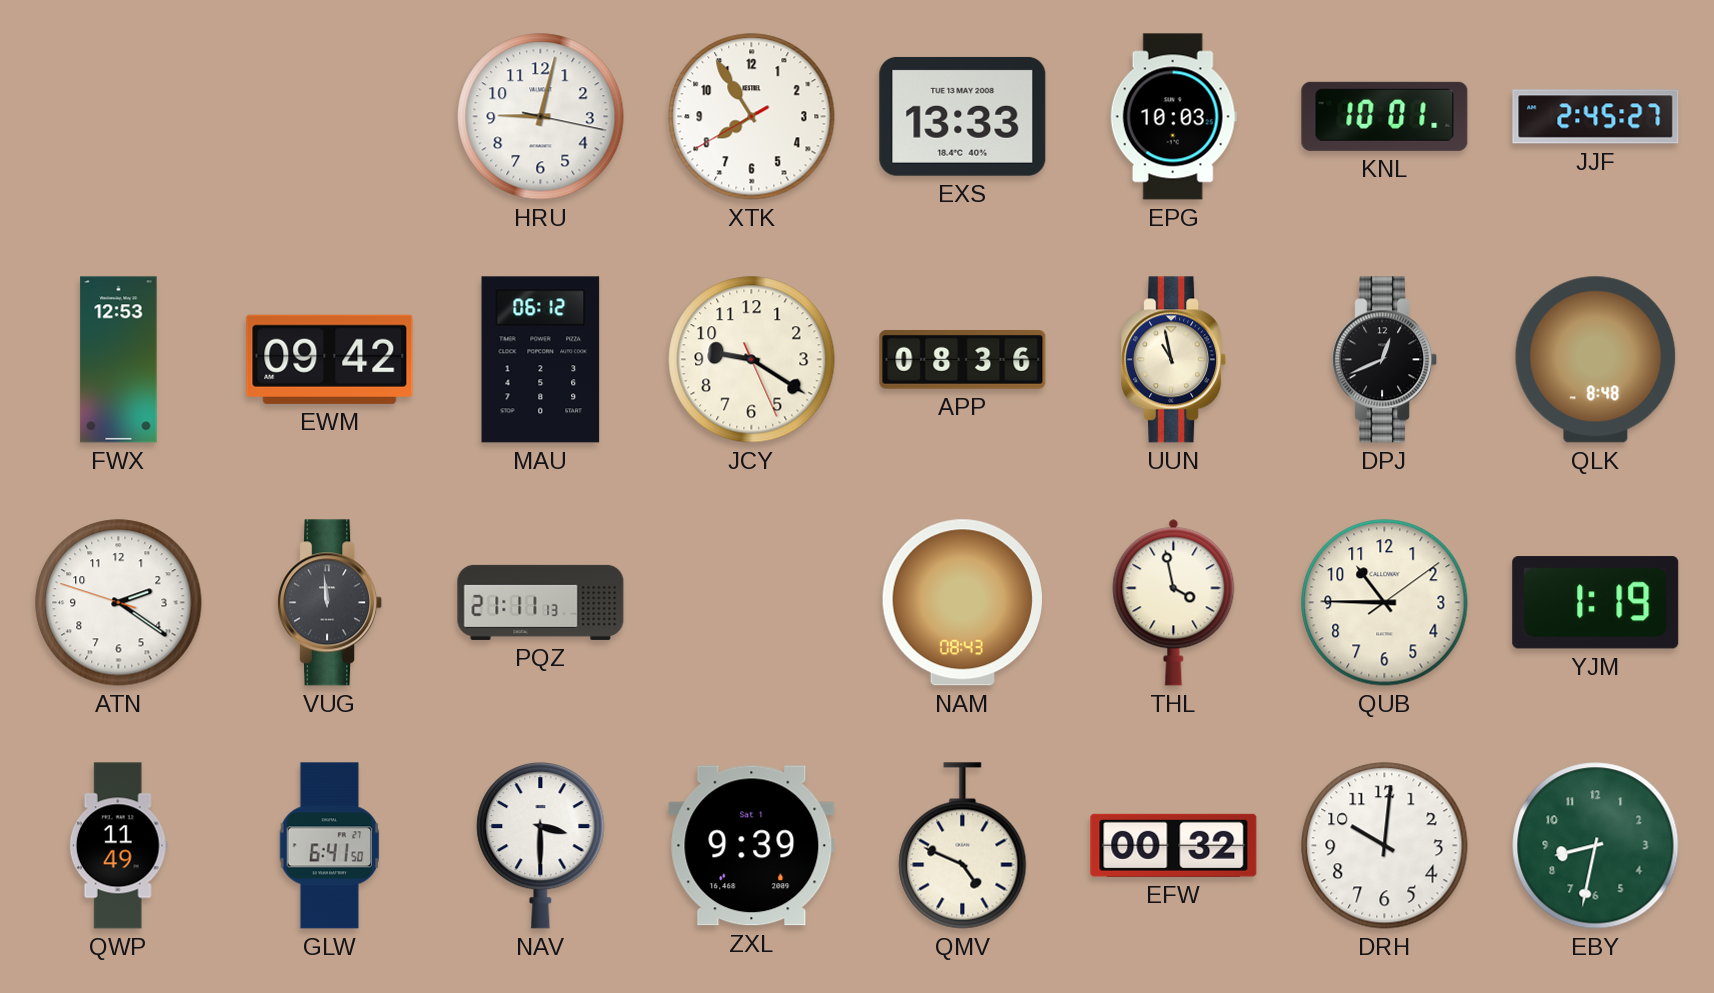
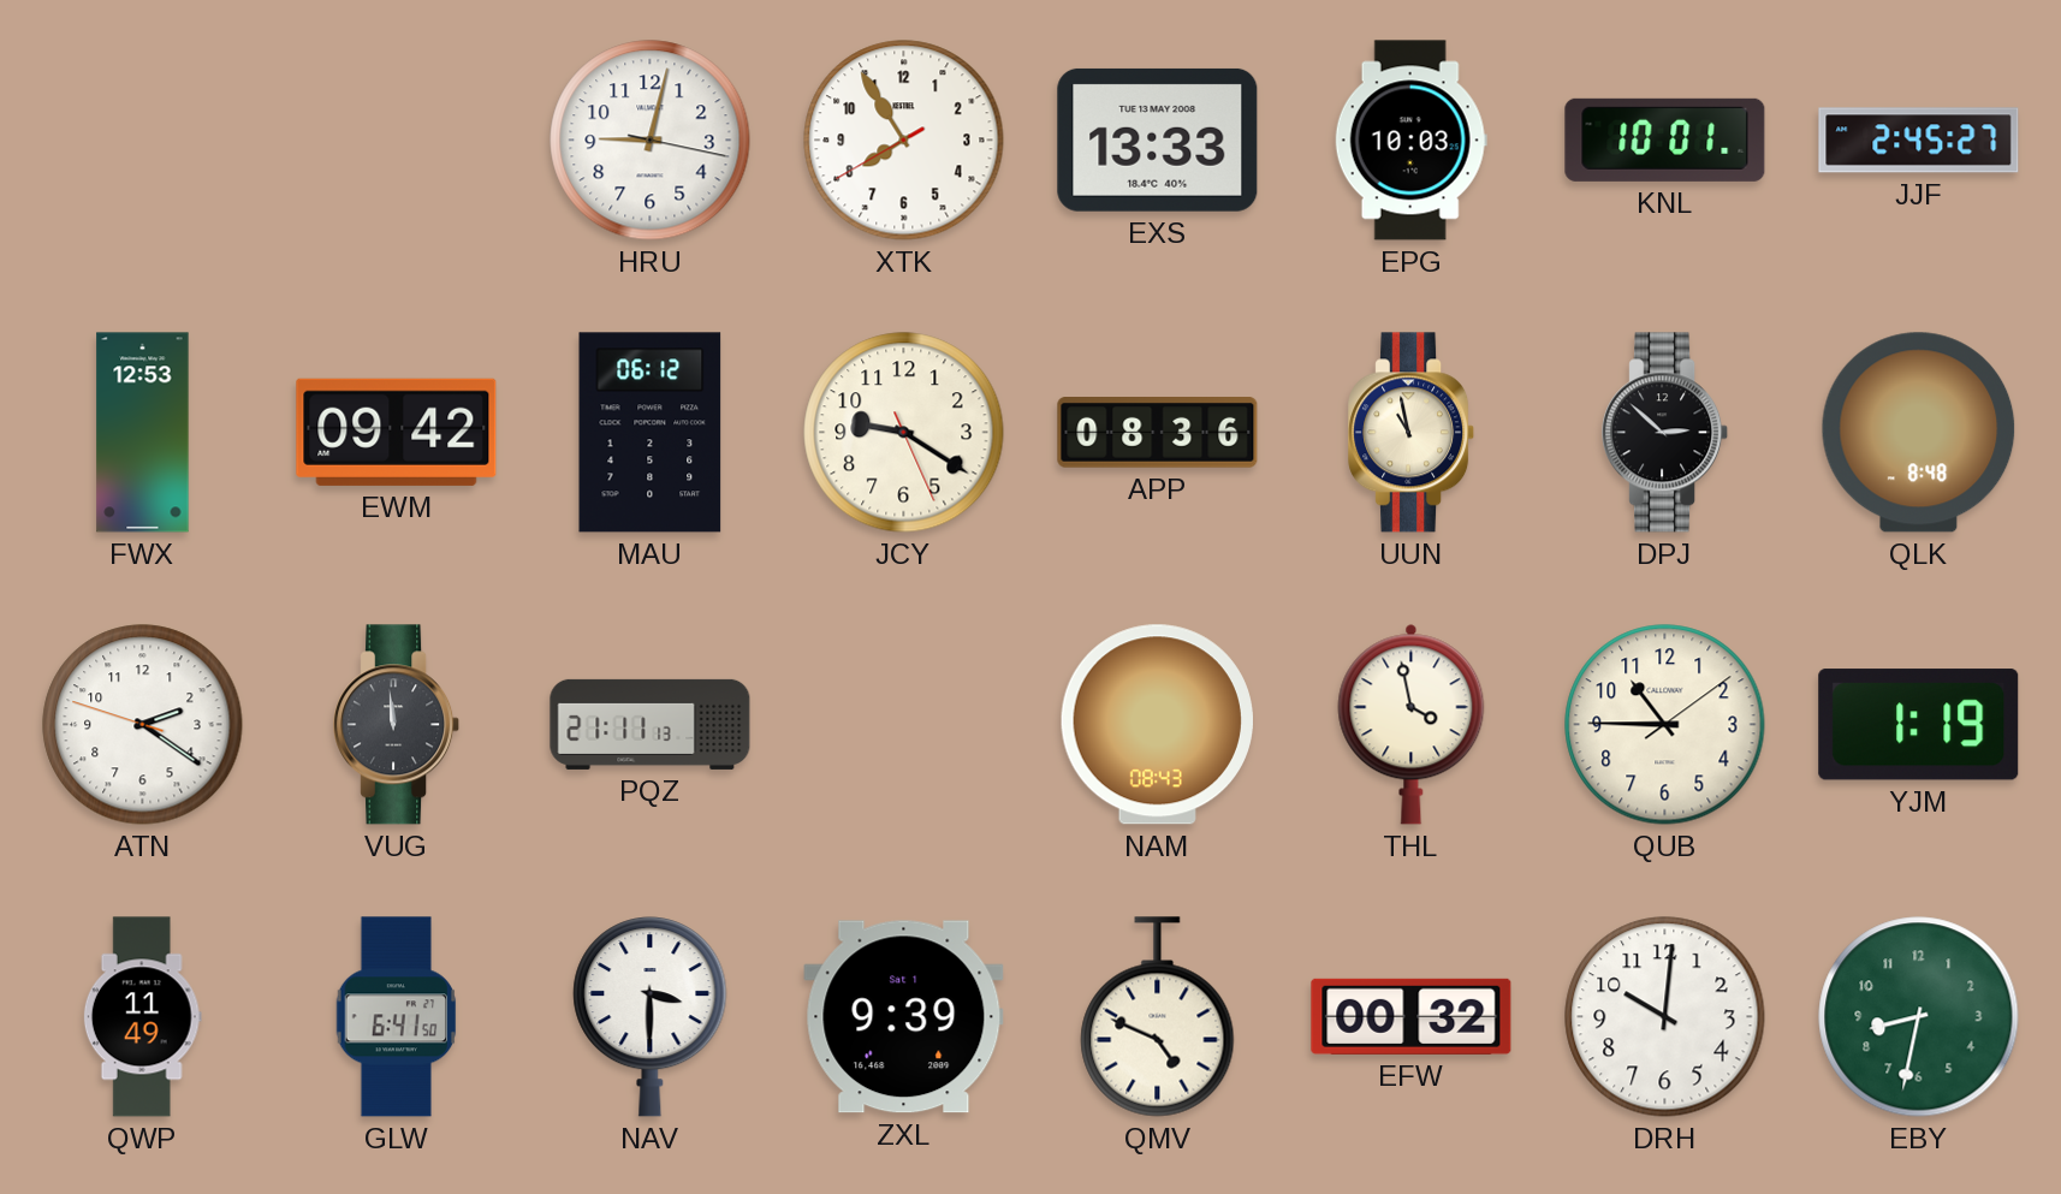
DPJ: 12:41 -> 2:52
